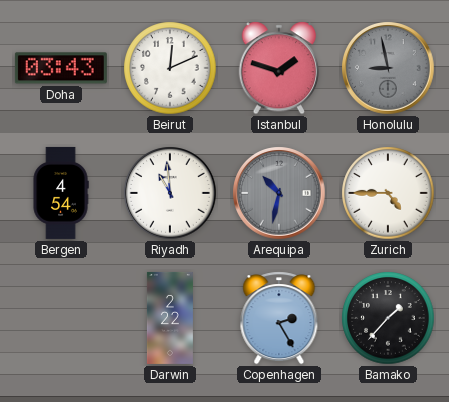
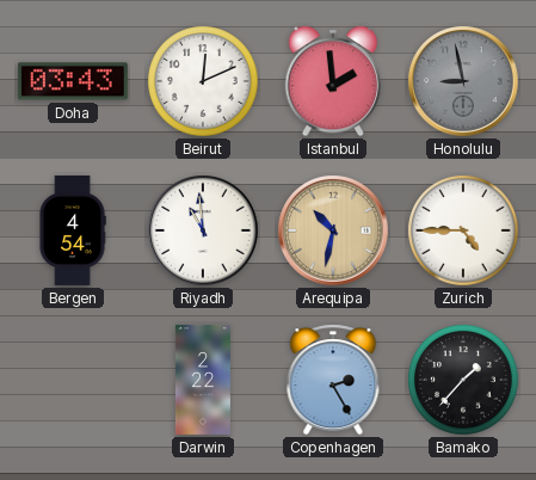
Istanbul: 1:48 -> 1:59
Arequipa dial: grey -> champagne
